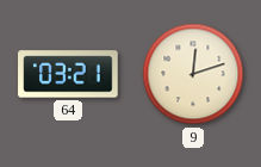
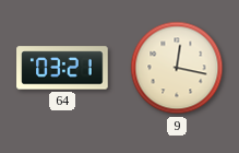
9: 12:12 -> 12:17
